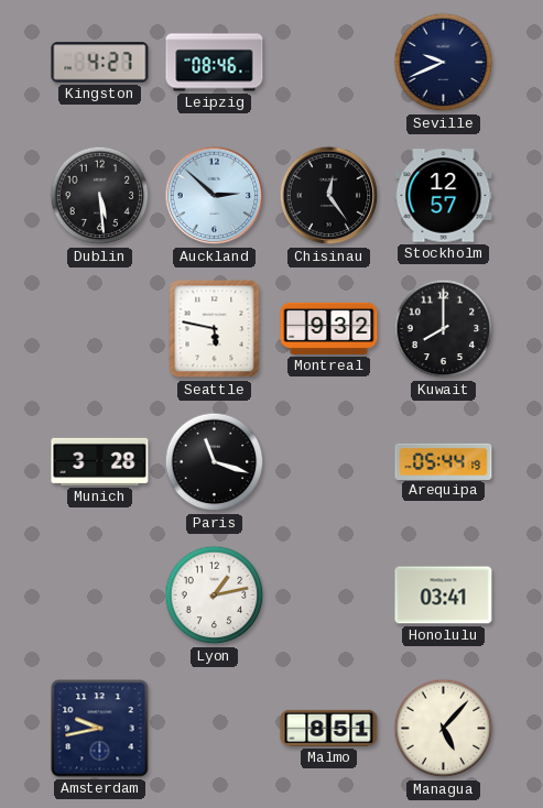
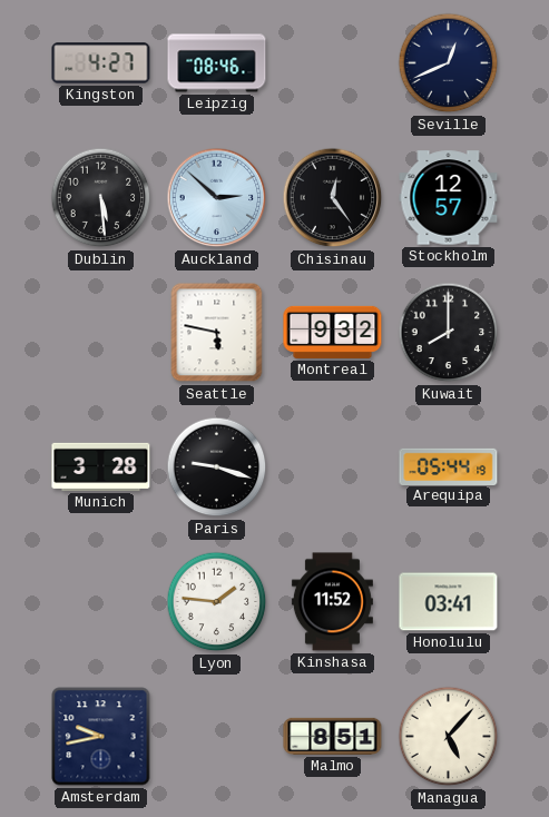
Seville: 9:41 -> 12:41
Paris: 11:18 -> 9:18
Lyon: 1:13 -> 1:46
Kinshasa: none -> 11:52
